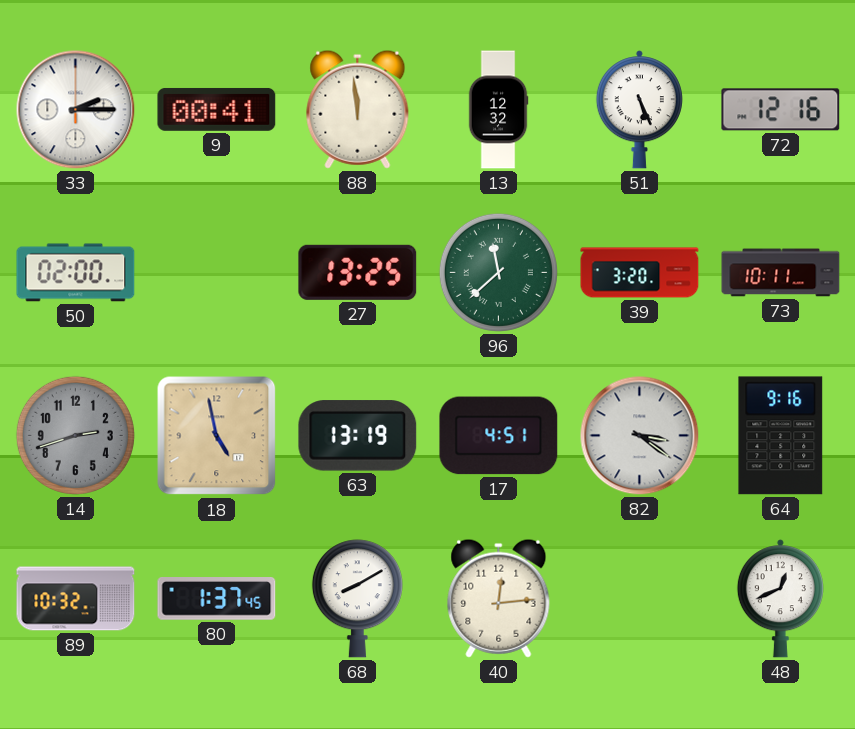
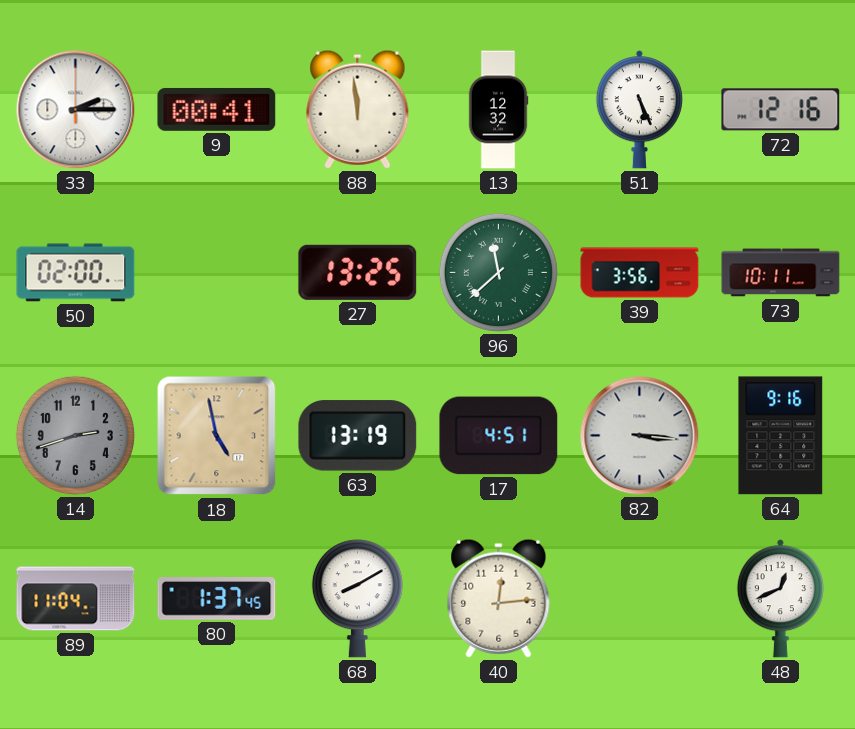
39: 3:20 -> 3:56
82: 3:21 -> 3:16
89: 10:32 -> 11:04
